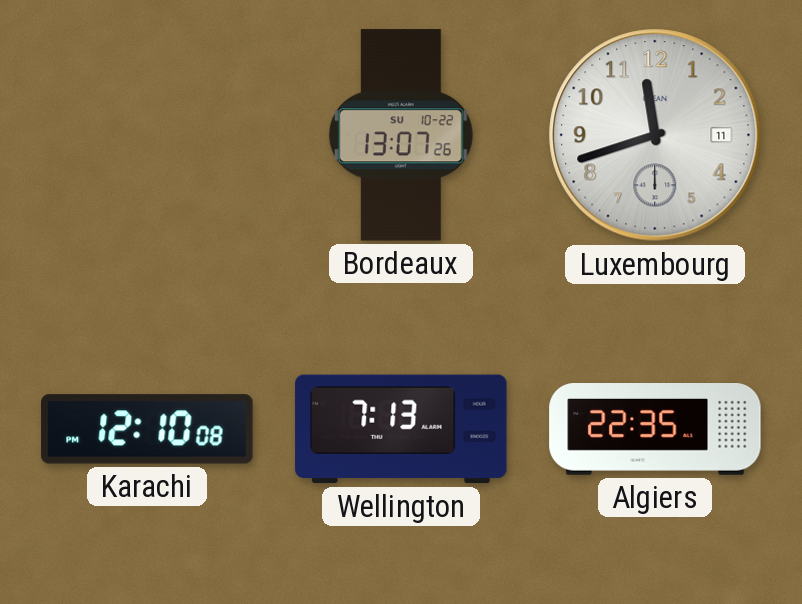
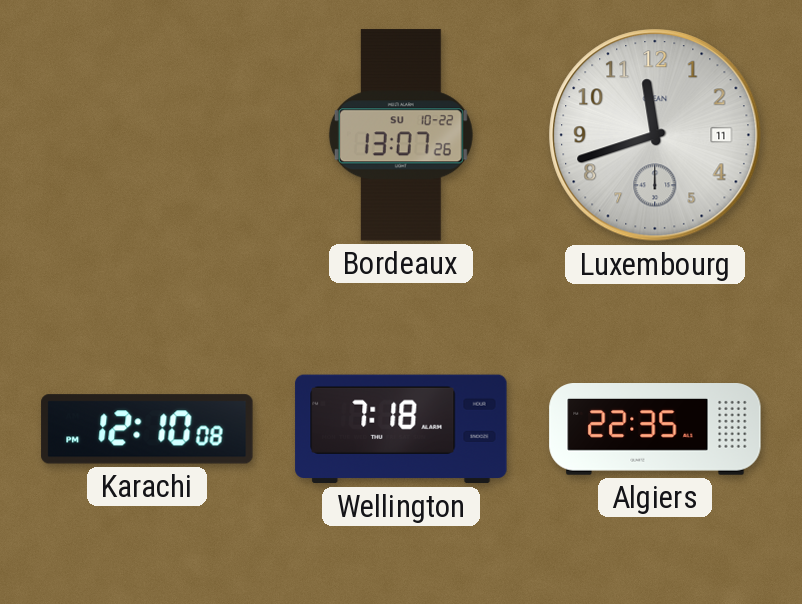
Wellington: 7:13 -> 7:18
